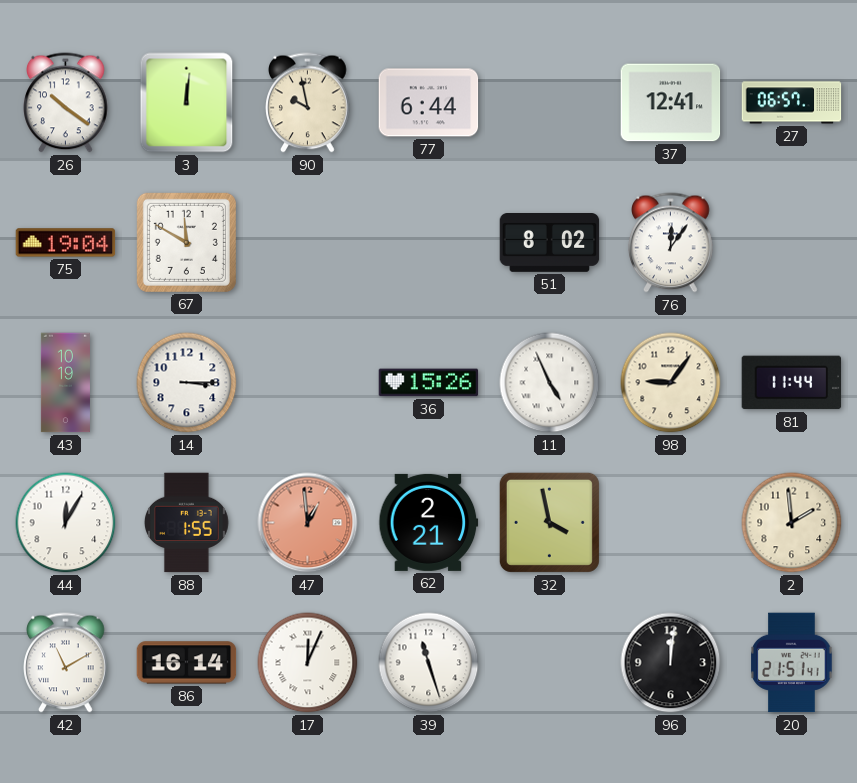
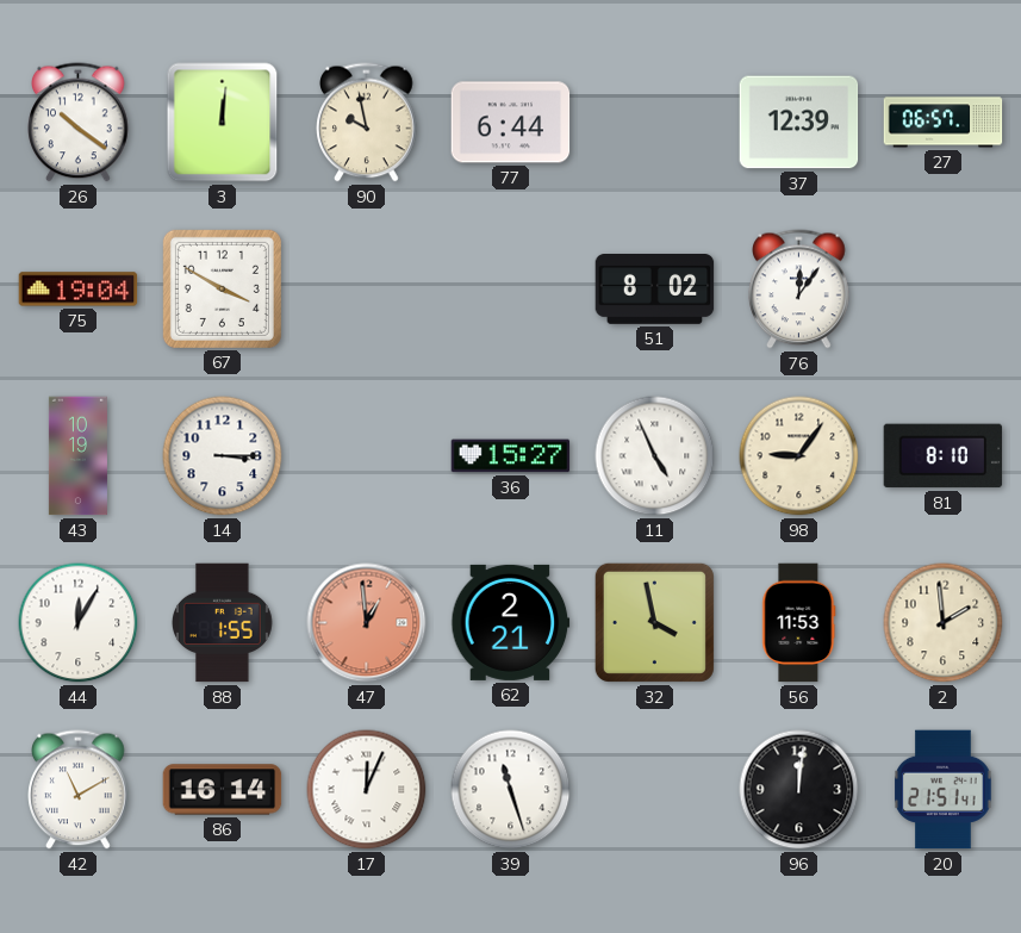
37: 12:41 -> 12:39
67: 11:50 -> 3:50
36: 15:26 -> 15:27
81: 11:44 -> 8:10
56: none -> 11:53
